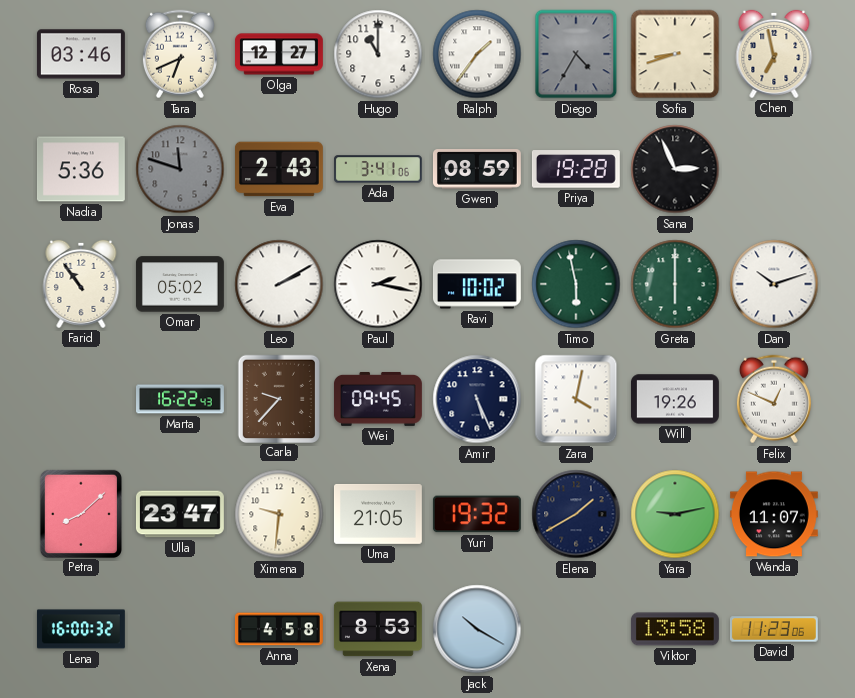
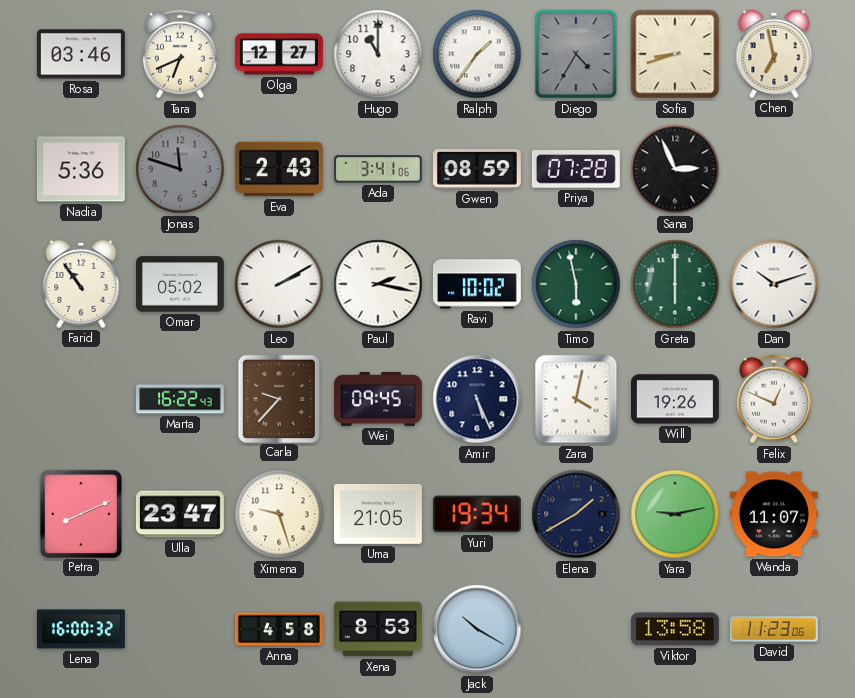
Priya: 19:28 -> 07:28
Petra: 8:08 -> 8:11
Ximena: 9:31 -> 9:27
Yuri: 19:32 -> 19:34
